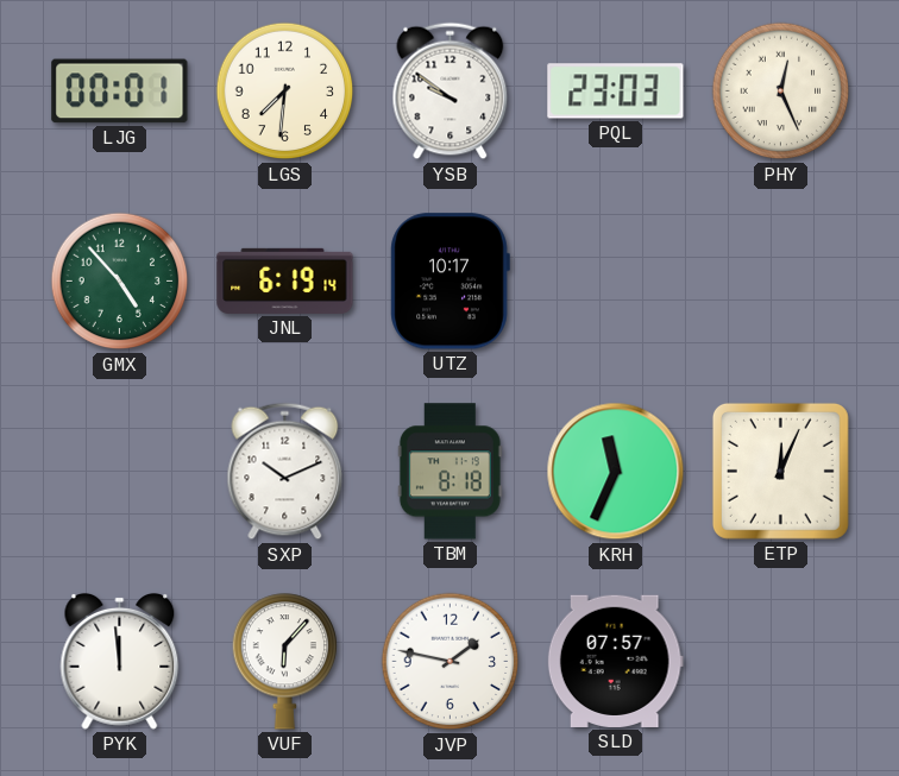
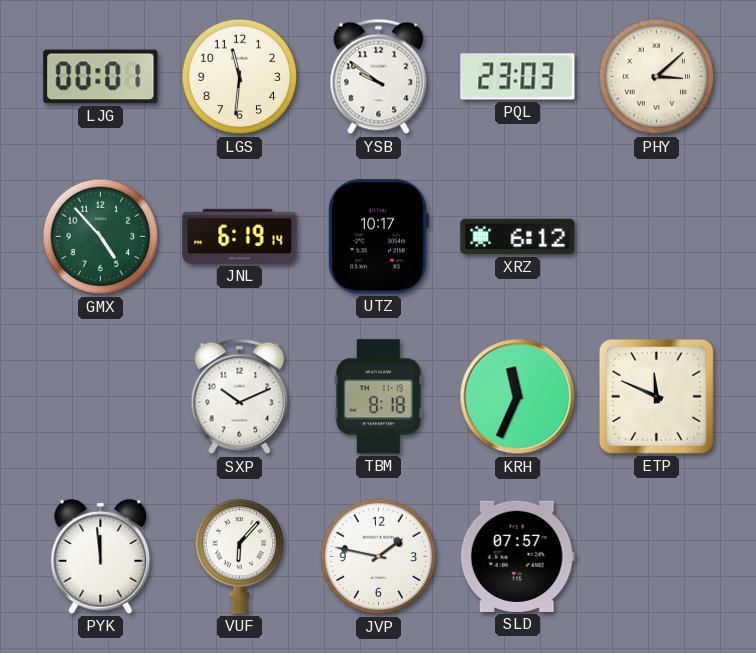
LGS: 7:31 -> 11:31
PHY: 12:26 -> 3:08
XRZ: none -> 6:12
ETP: 12:04 -> 11:49
